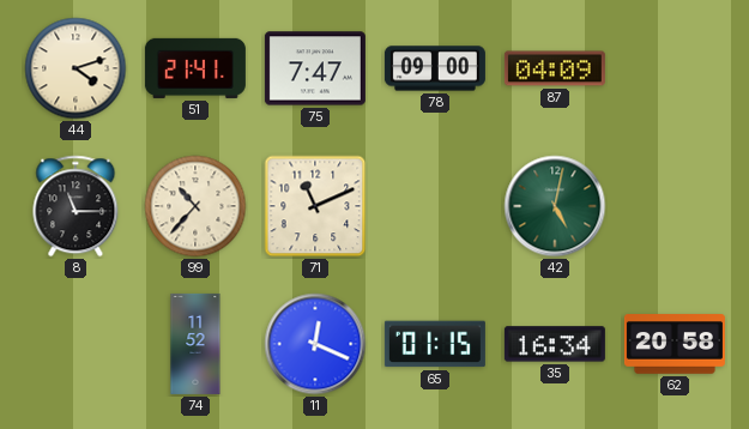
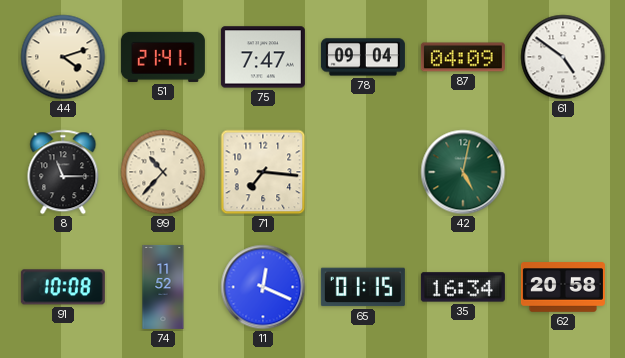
78: 09:00 -> 09:04
61: none -> 4:51
71: 11:11 -> 7:16
91: none -> 10:08
